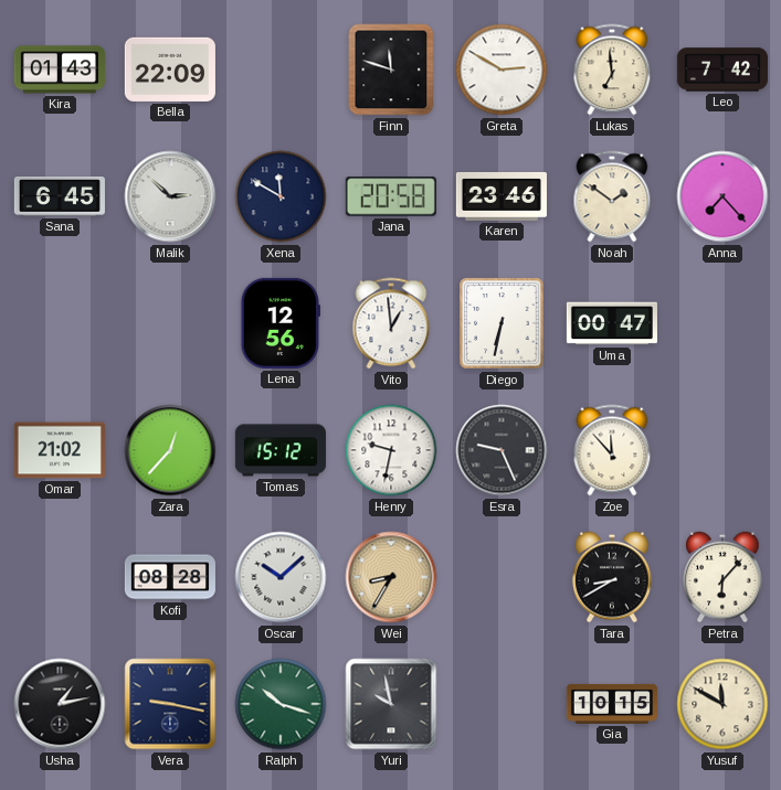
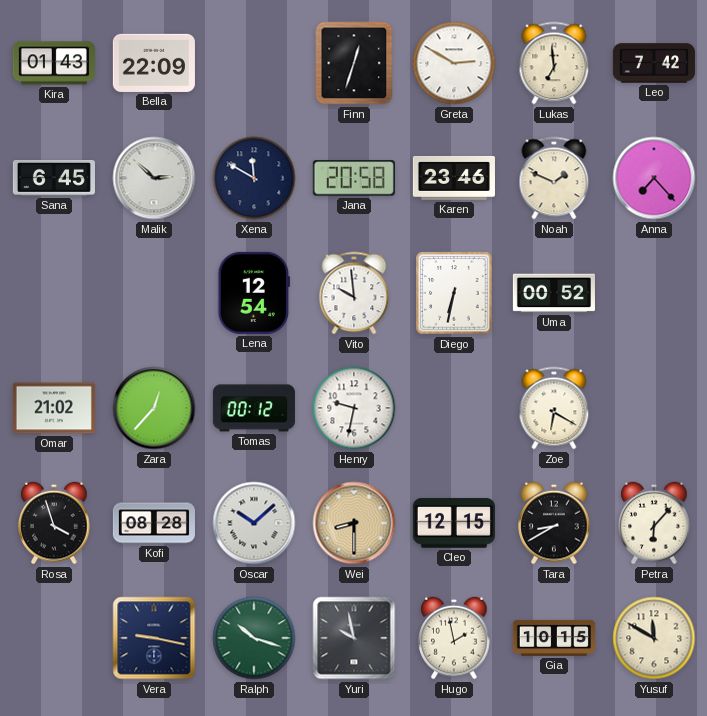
Finn: 11:48 -> 12:33
Noah: 1:51 -> 1:49
Lena: 12:56 -> 12:54
Vito: 12:59 -> 9:59
Uma: 00:47 -> 00:52
Tomas: 15:12 -> 00:12
Esra: 9:26 -> none
Zoe: 11:53 -> 6:20
Rosa: none -> 3:57
Wei: 8:35 -> 8:30
Cleo: none -> 12:15
Usha: 1:13 -> none
Hugo: none -> 1:58
